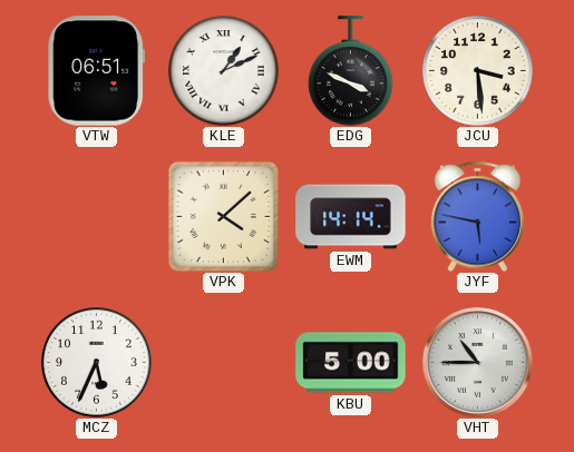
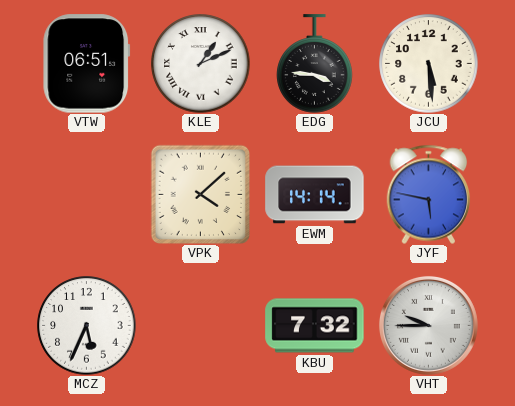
EDG: 3:49 -> 3:46
JCU: 3:29 -> 5:29
KBU: 5:00 -> 7:32
VHT: 10:45 -> 9:45
